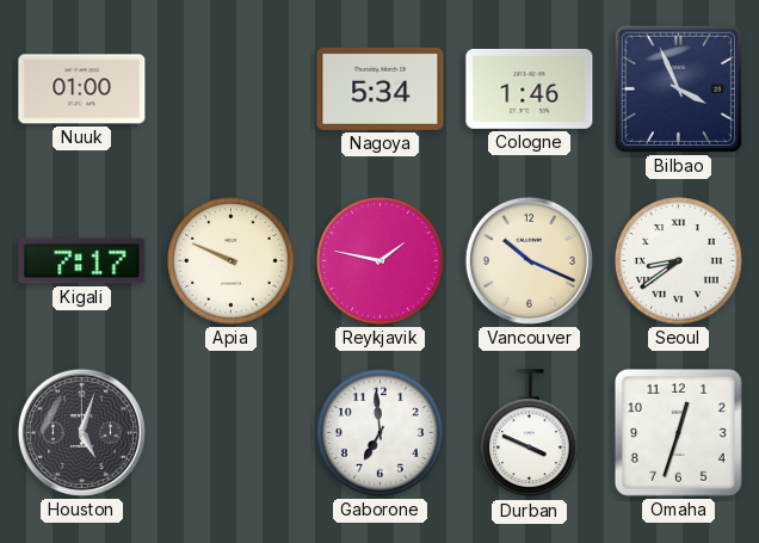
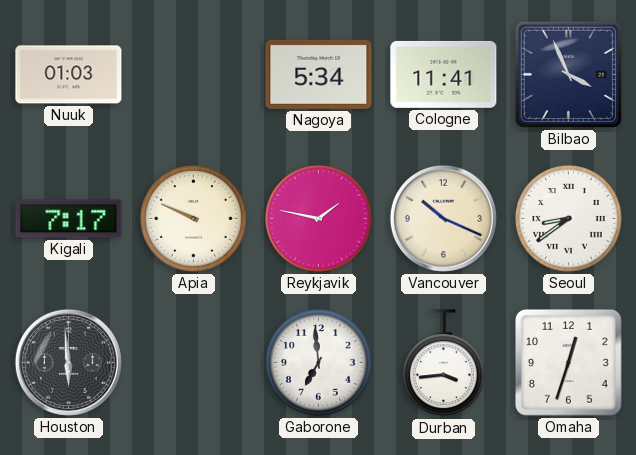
Nuuk: 01:00 -> 01:03
Cologne: 1:46 -> 11:41
Houston: 5:03 -> 5:59
Durban: 3:49 -> 3:44
